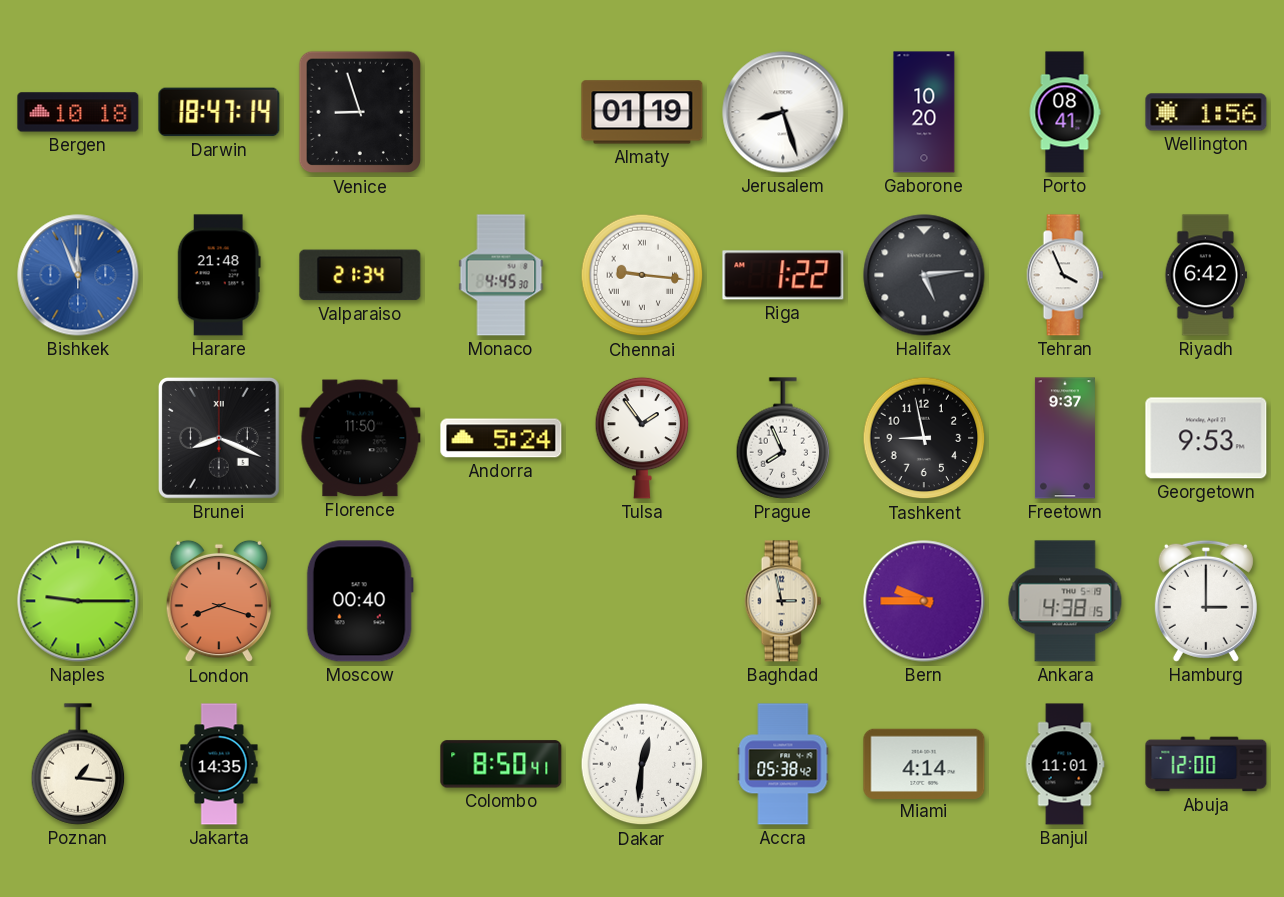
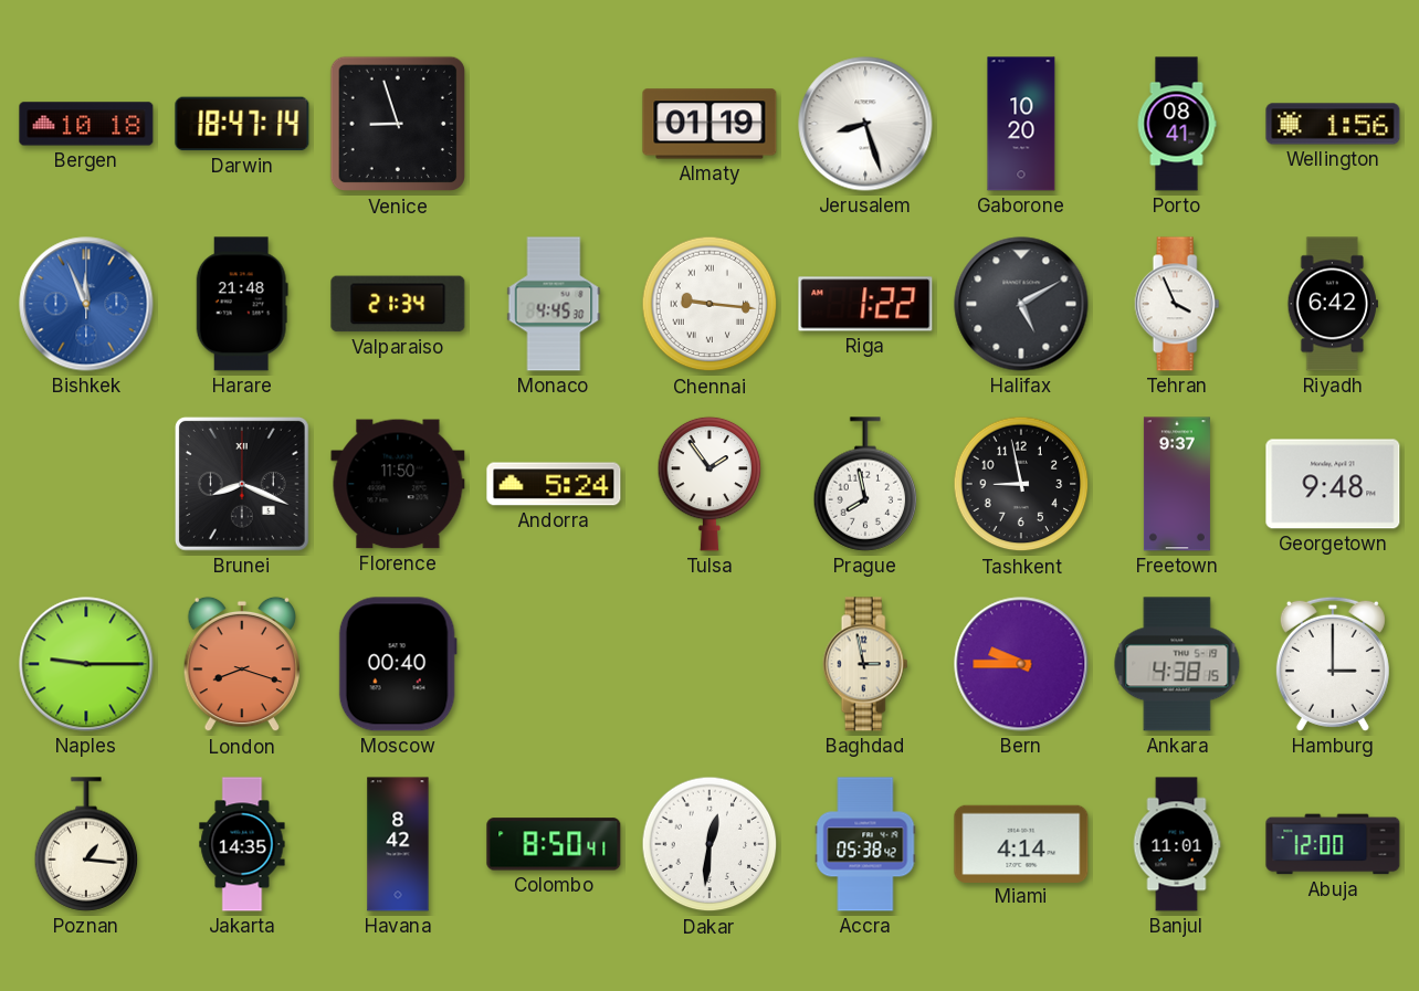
Halifax: 5:14 -> 5:10
Prague: 7:56 -> 7:58
Georgetown: 9:53 -> 9:48
Havana: none -> 8:42
